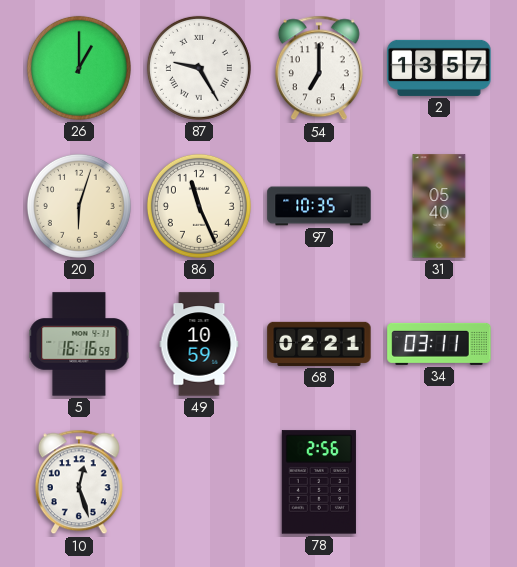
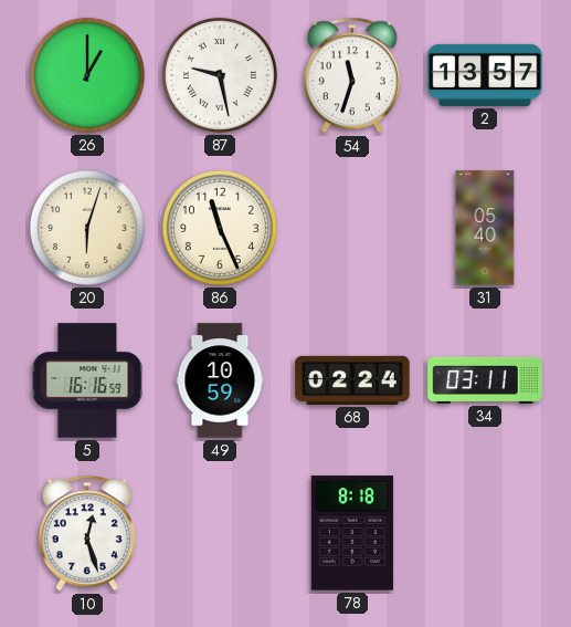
87: 9:25 -> 9:28
54: 7:00 -> 11:33
97: 10:35 -> none
68: 02:21 -> 02:24
78: 2:56 -> 8:18
